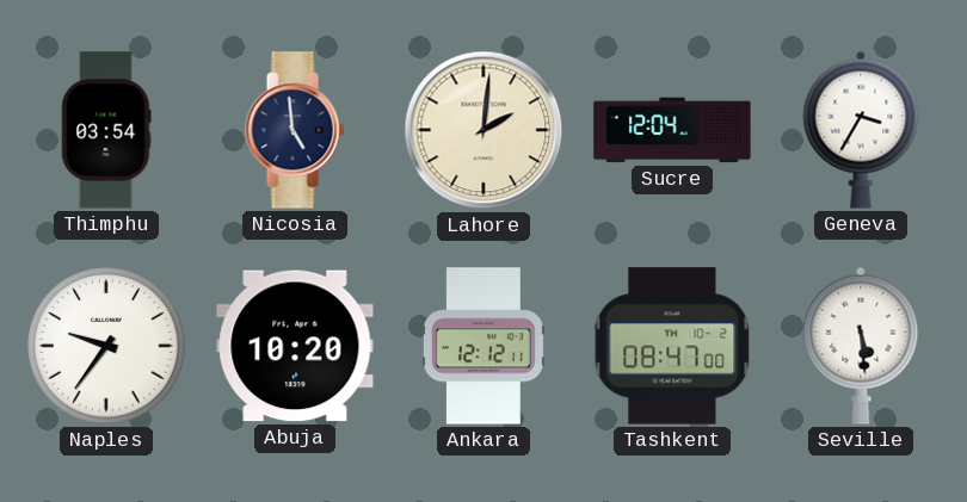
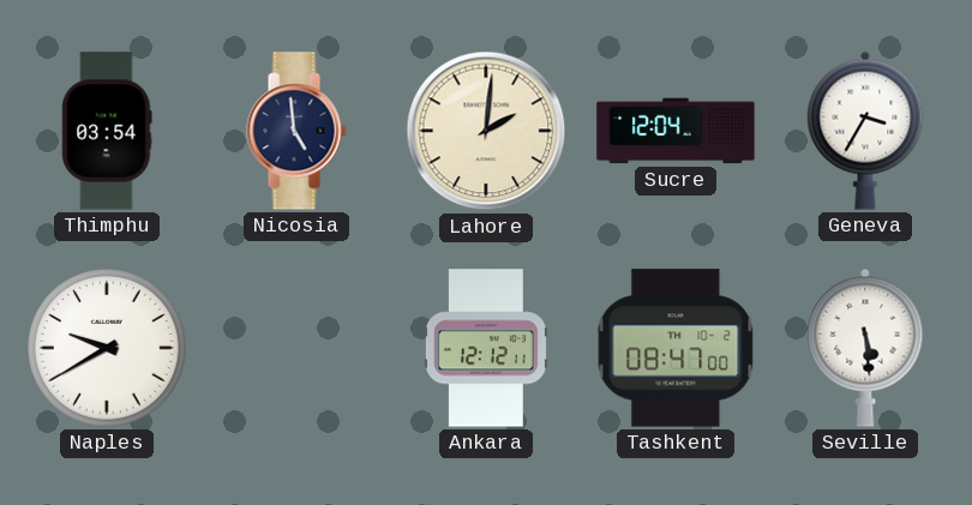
Naples: 9:36 -> 9:40
Abuja: 10:20 -> none
